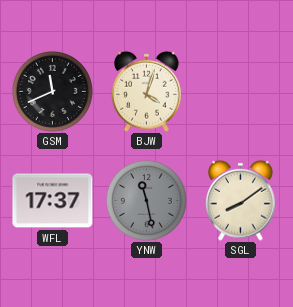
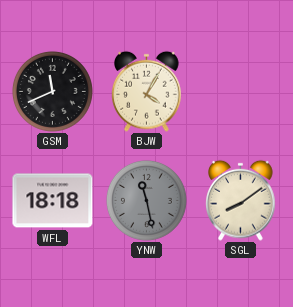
BJW: 4:03 -> 4:05
WFL: 17:37 -> 18:18
